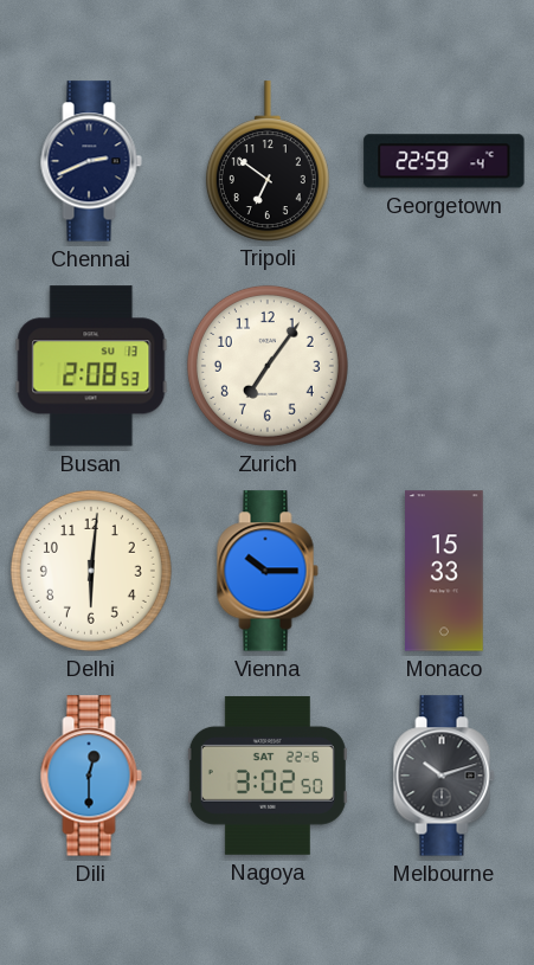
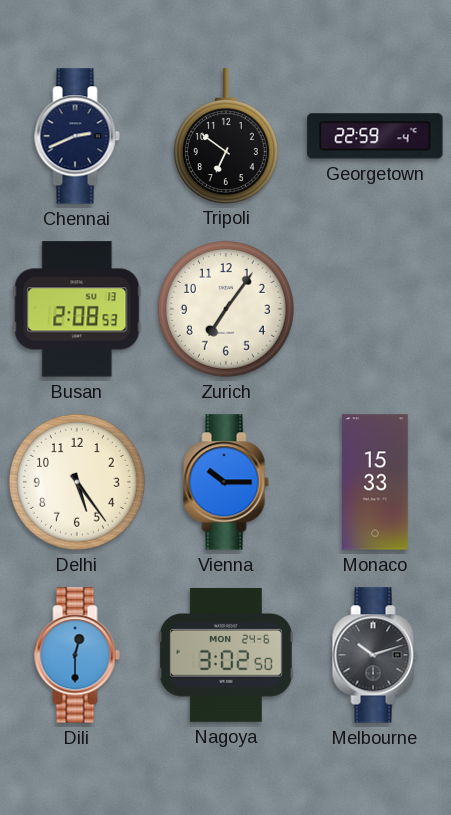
Delhi: 6:01 -> 5:24
Nagoya date: SAT 22-6 -> MON 24-6
